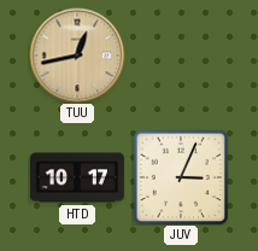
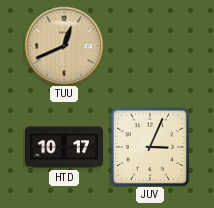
TUU: 12:43 -> 12:41
